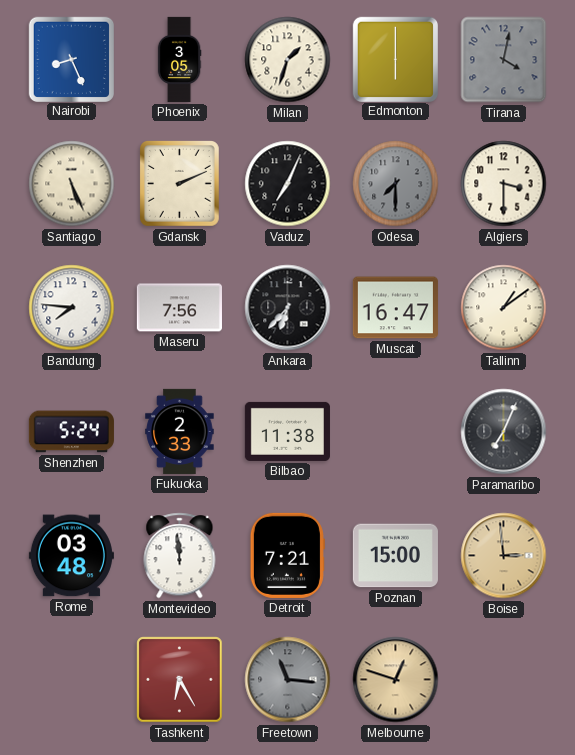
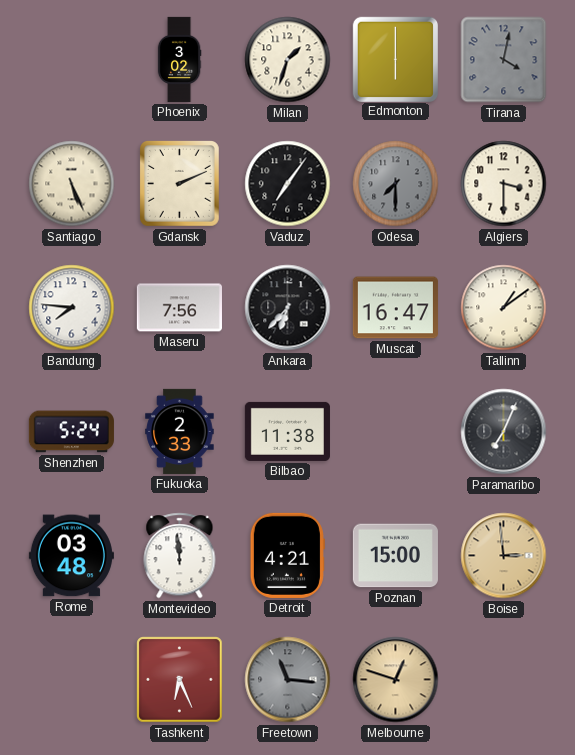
Nairobi: 8:26 -> none
Phoenix: 3:05 -> 3:02
Vaduz: 7:04 -> 7:06
Detroit: 7:21 -> 4:21
Tashkent: 6:25 -> 6:26
